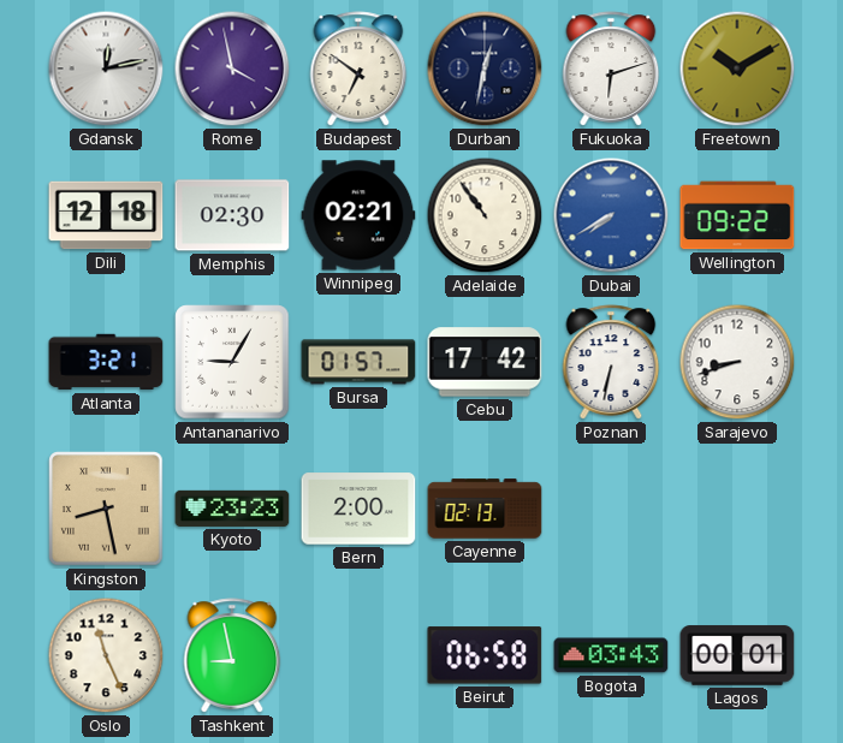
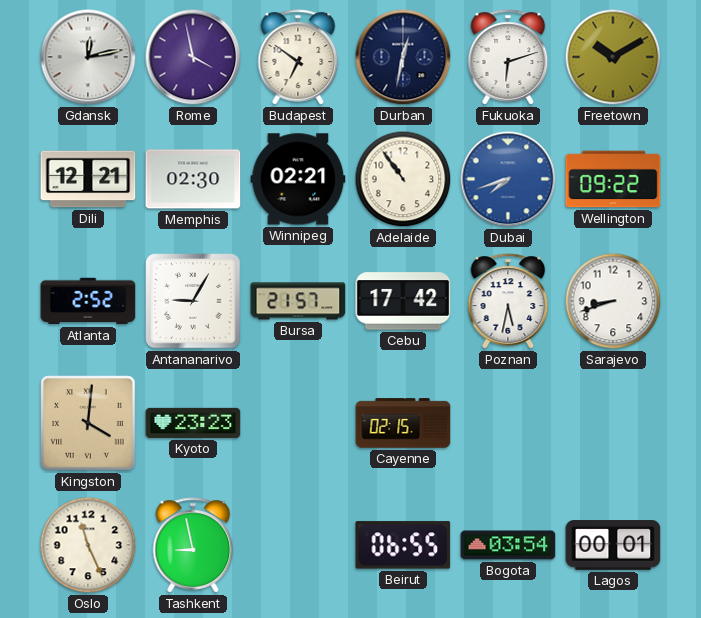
Dili: 12:18 -> 12:21
Dubai: 7:40 -> 7:42
Atlanta: 3:21 -> 2:52
Bursa: 01:57 -> 21:57
Poznan: 6:32 -> 5:32
Kingston: 8:28 -> 4:01
Bern: 2:00 -> none
Cayenne: 02:13 -> 02:15
Beirut: 06:58 -> 06:55
Bogota: 03:43 -> 03:54
